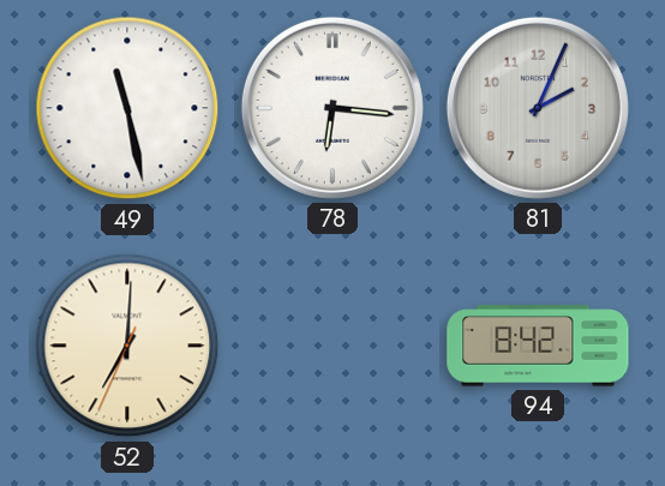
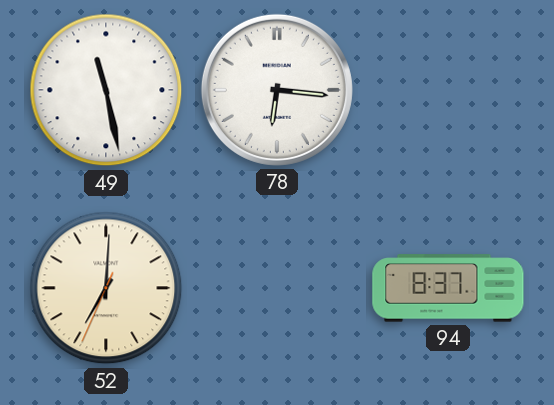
81: 2:04 -> none
94: 8:42 -> 8:37
